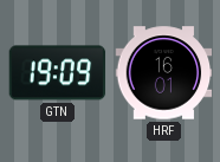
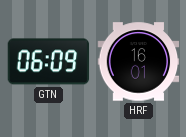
GTN: 19:09 -> 06:09
